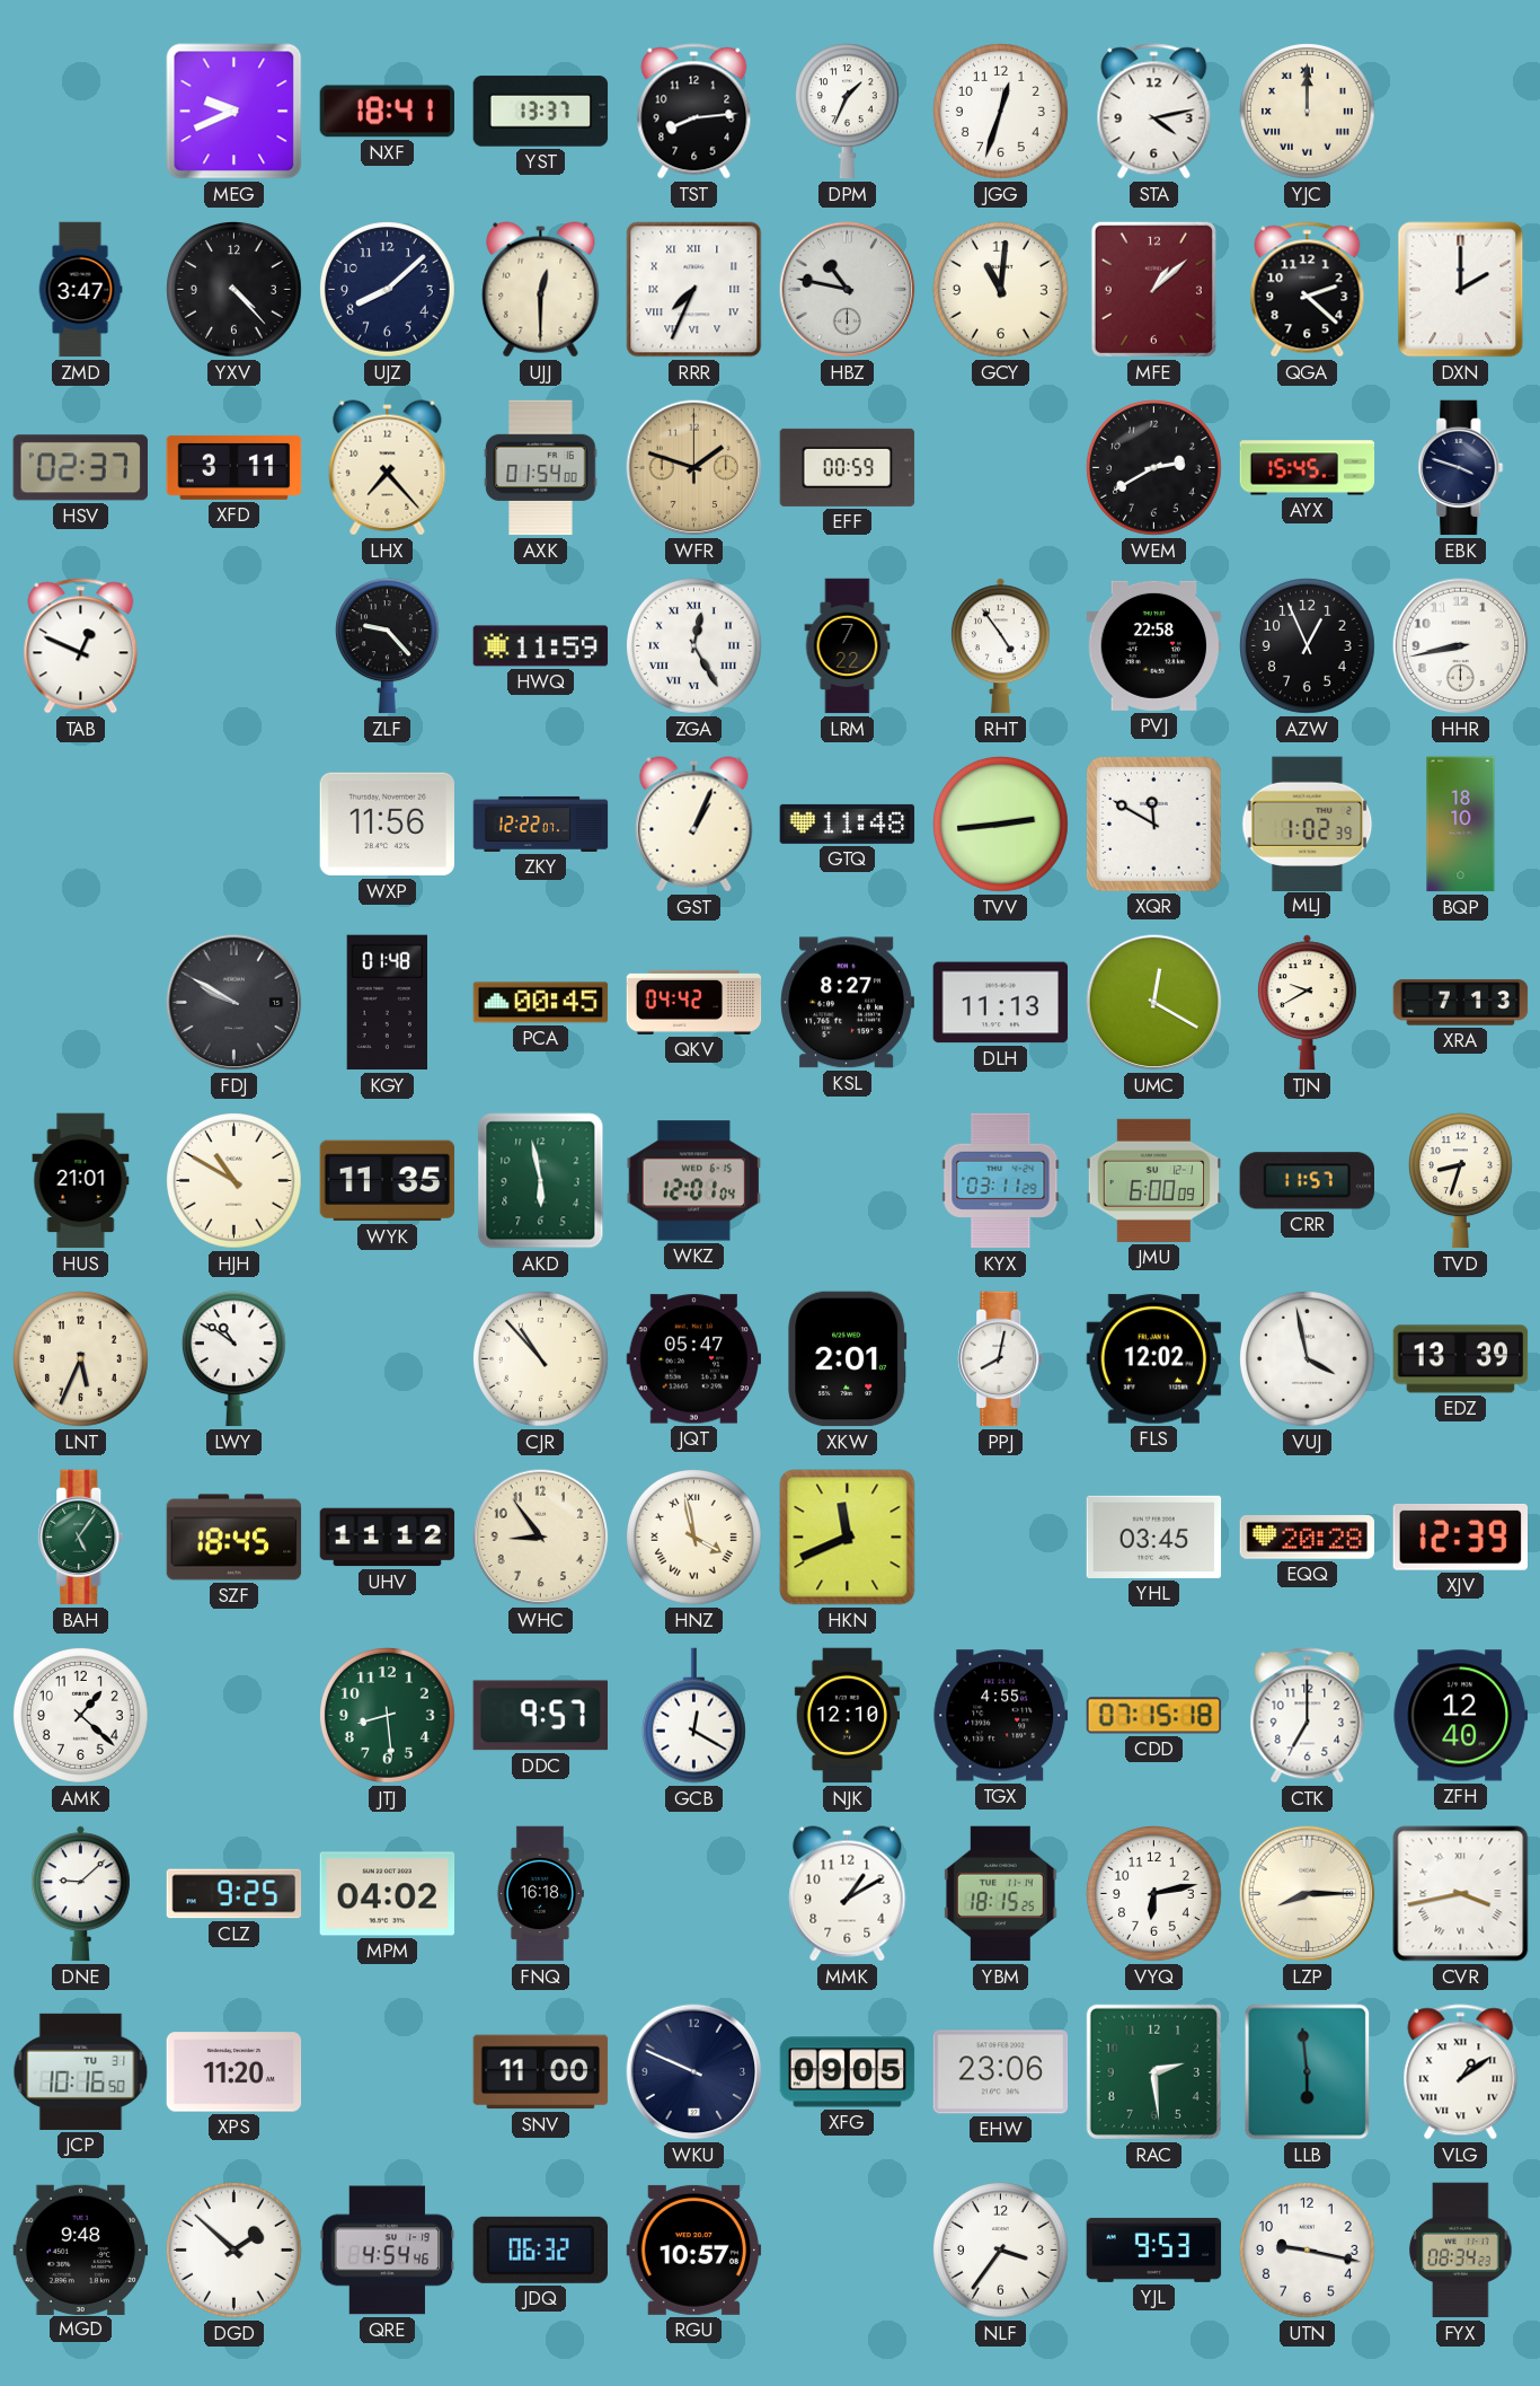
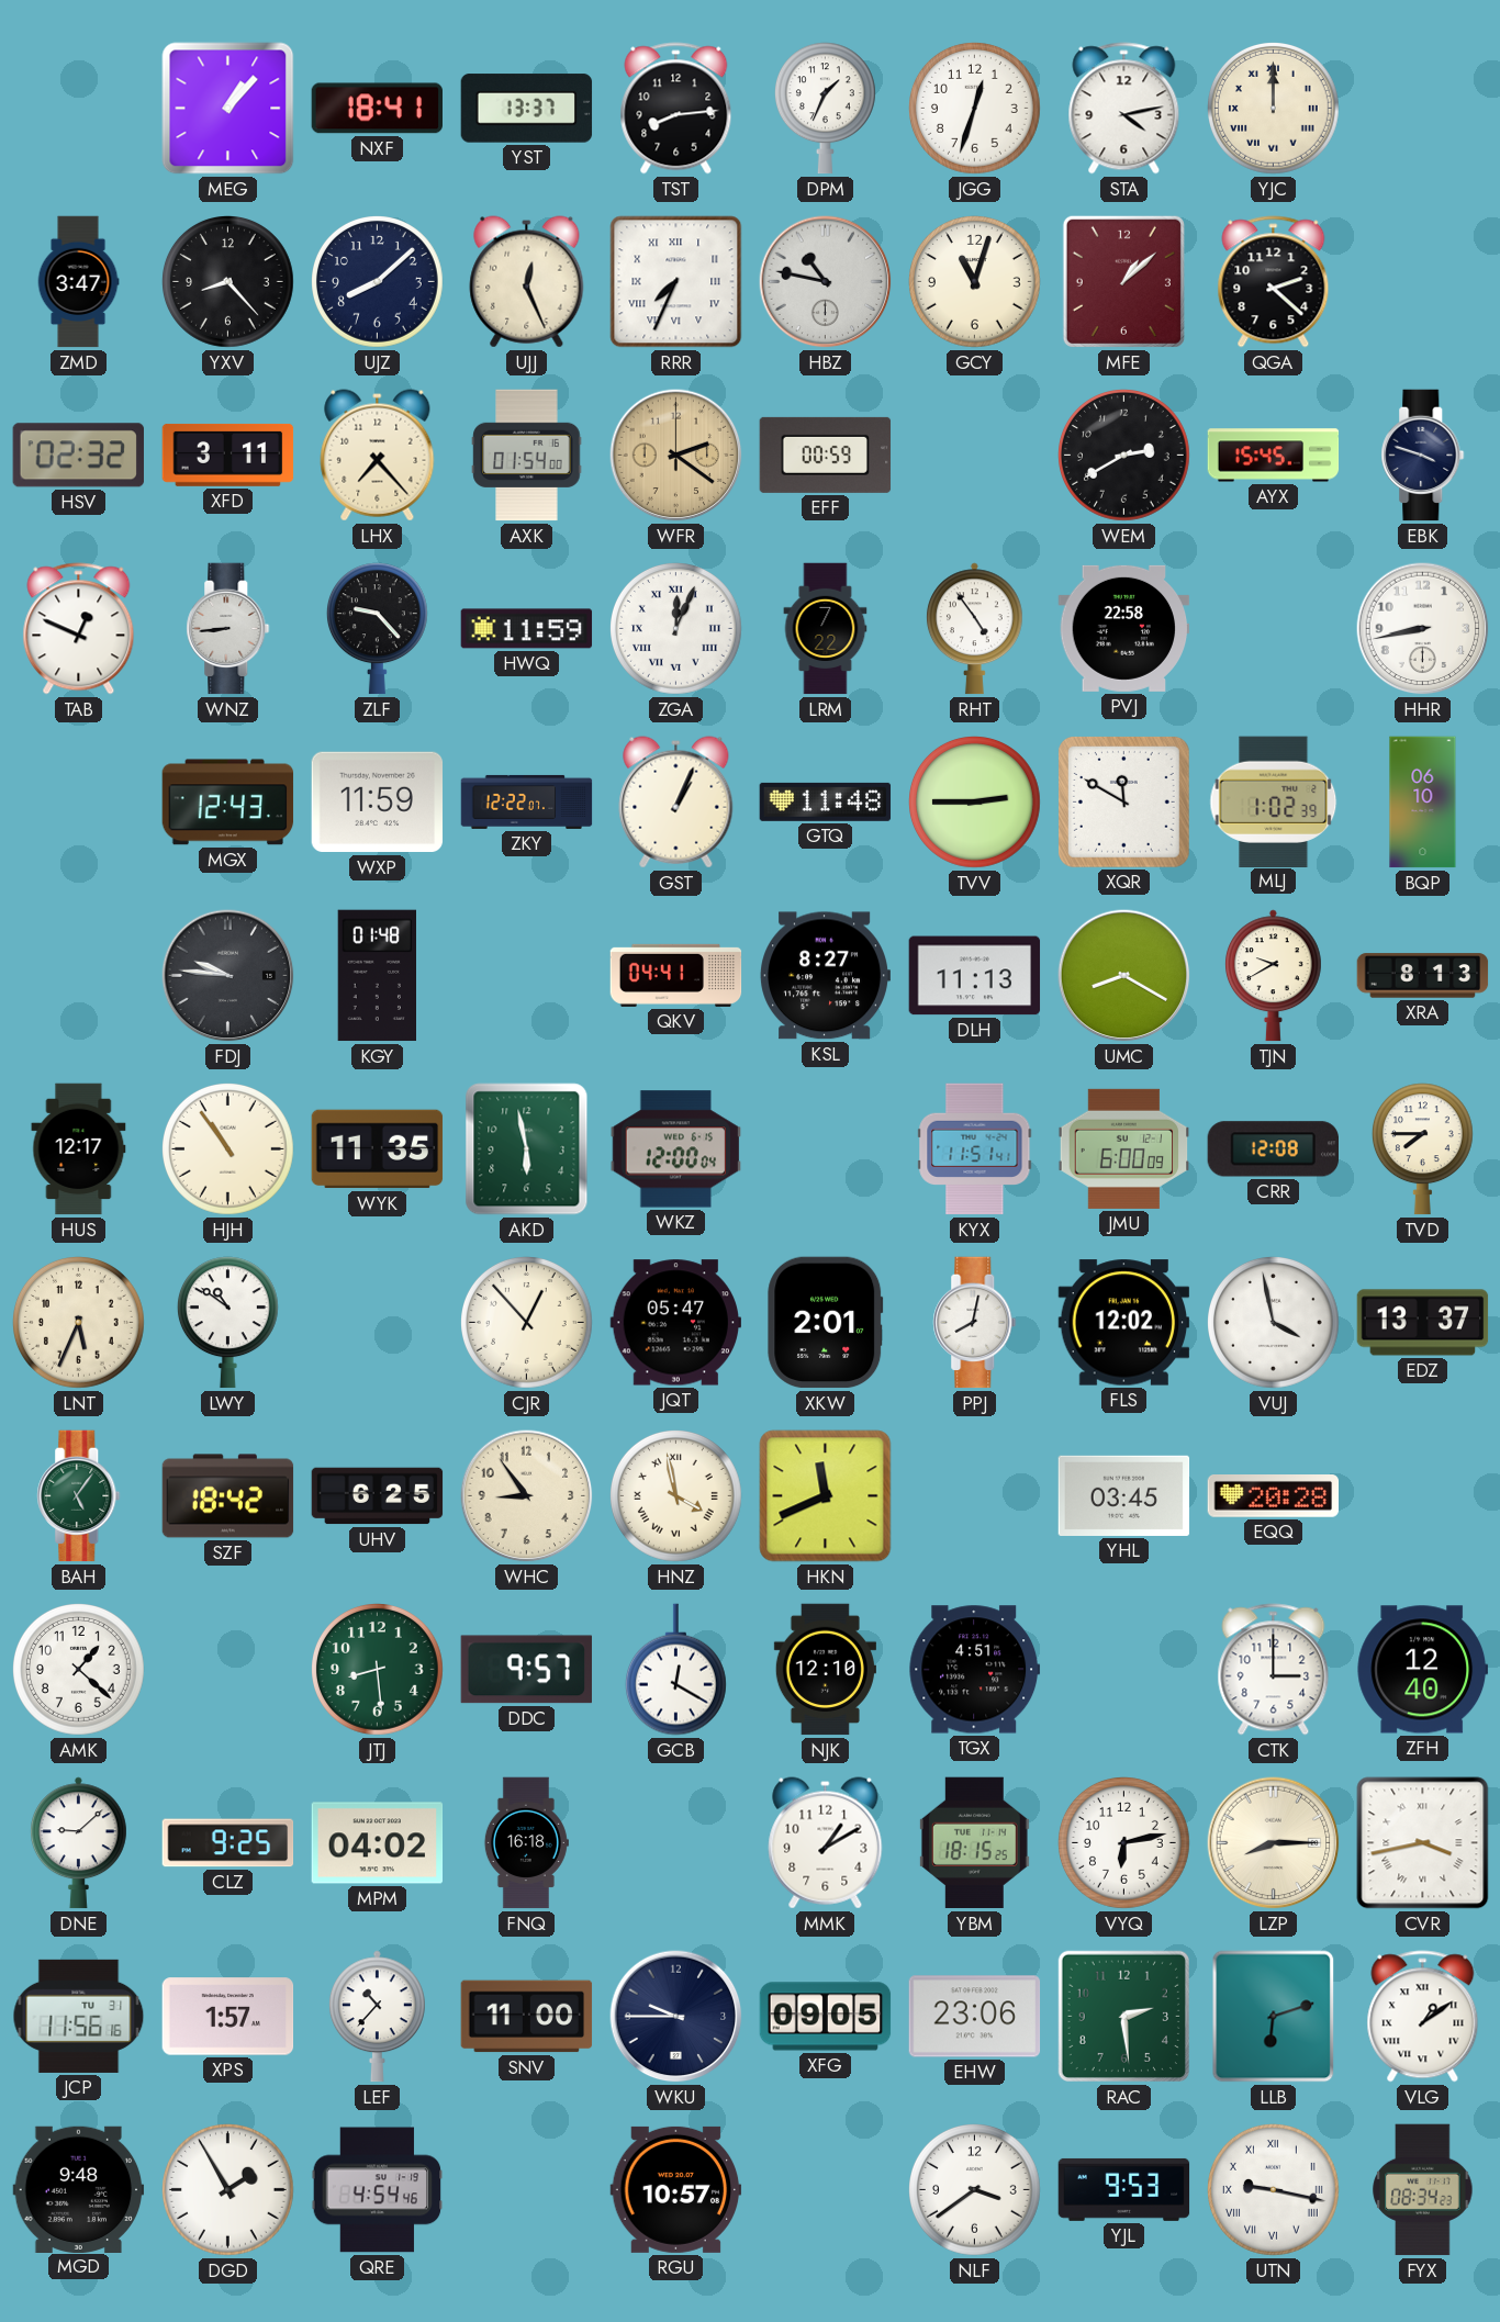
MEG: 9:41 -> 1:07
YXV: 4:23 -> 8:23
UJJ: 12:30 -> 12:26
GCY: 11:01 -> 11:03
DXN: 2:00 -> none
HSV: 02:37 -> 02:32
WFR: 1:48 -> 2:21
WNZ: none -> 8:44
ZGA: 12:25 -> 12:04
AZW: 12:56 -> none
MGX: none -> 12:43
WXP: 11:56 -> 11:59
TVV: 2:44 -> 2:45
BQP: 18:10 -> 06:10
FDJ: 9:50 -> 9:46
PCA: 00:45 -> none
QKV: 04:42 -> 04:41
UMC: 12:20 -> 8:20
XRA: 7:13 -> 8:13
HUS: 21:01 -> 12:17
HJH: 10:50 -> 10:54
WKZ: 12:01 -> 12:00
KYX: 03:11 -> 11:51
CRR: 11:57 -> 12:08
TVD: 8:33 -> 7:45
CJR: 10:53 -> 12:53
EDZ: 13:39 -> 13:37
SZF: 18:45 -> 18:42
UHV: 11:12 -> 6:25
XJV: 12:39 -> none
TGX: 4:55 -> 4:51
CDD: 07:15 -> none
CTK: 7:00 -> 3:00
JCP: 10:16 -> 11:56
XPS: 11:20 -> 1:57
LEF: none -> 10:37
WKU: 9:49 -> 9:45
LLB: 5:59 -> 6:12
DGD: 1:52 -> 1:55
JDQ: 06:32 -> none
NLF: 3:36 -> 3:39
UTN numerals: Arabic -> Roman
